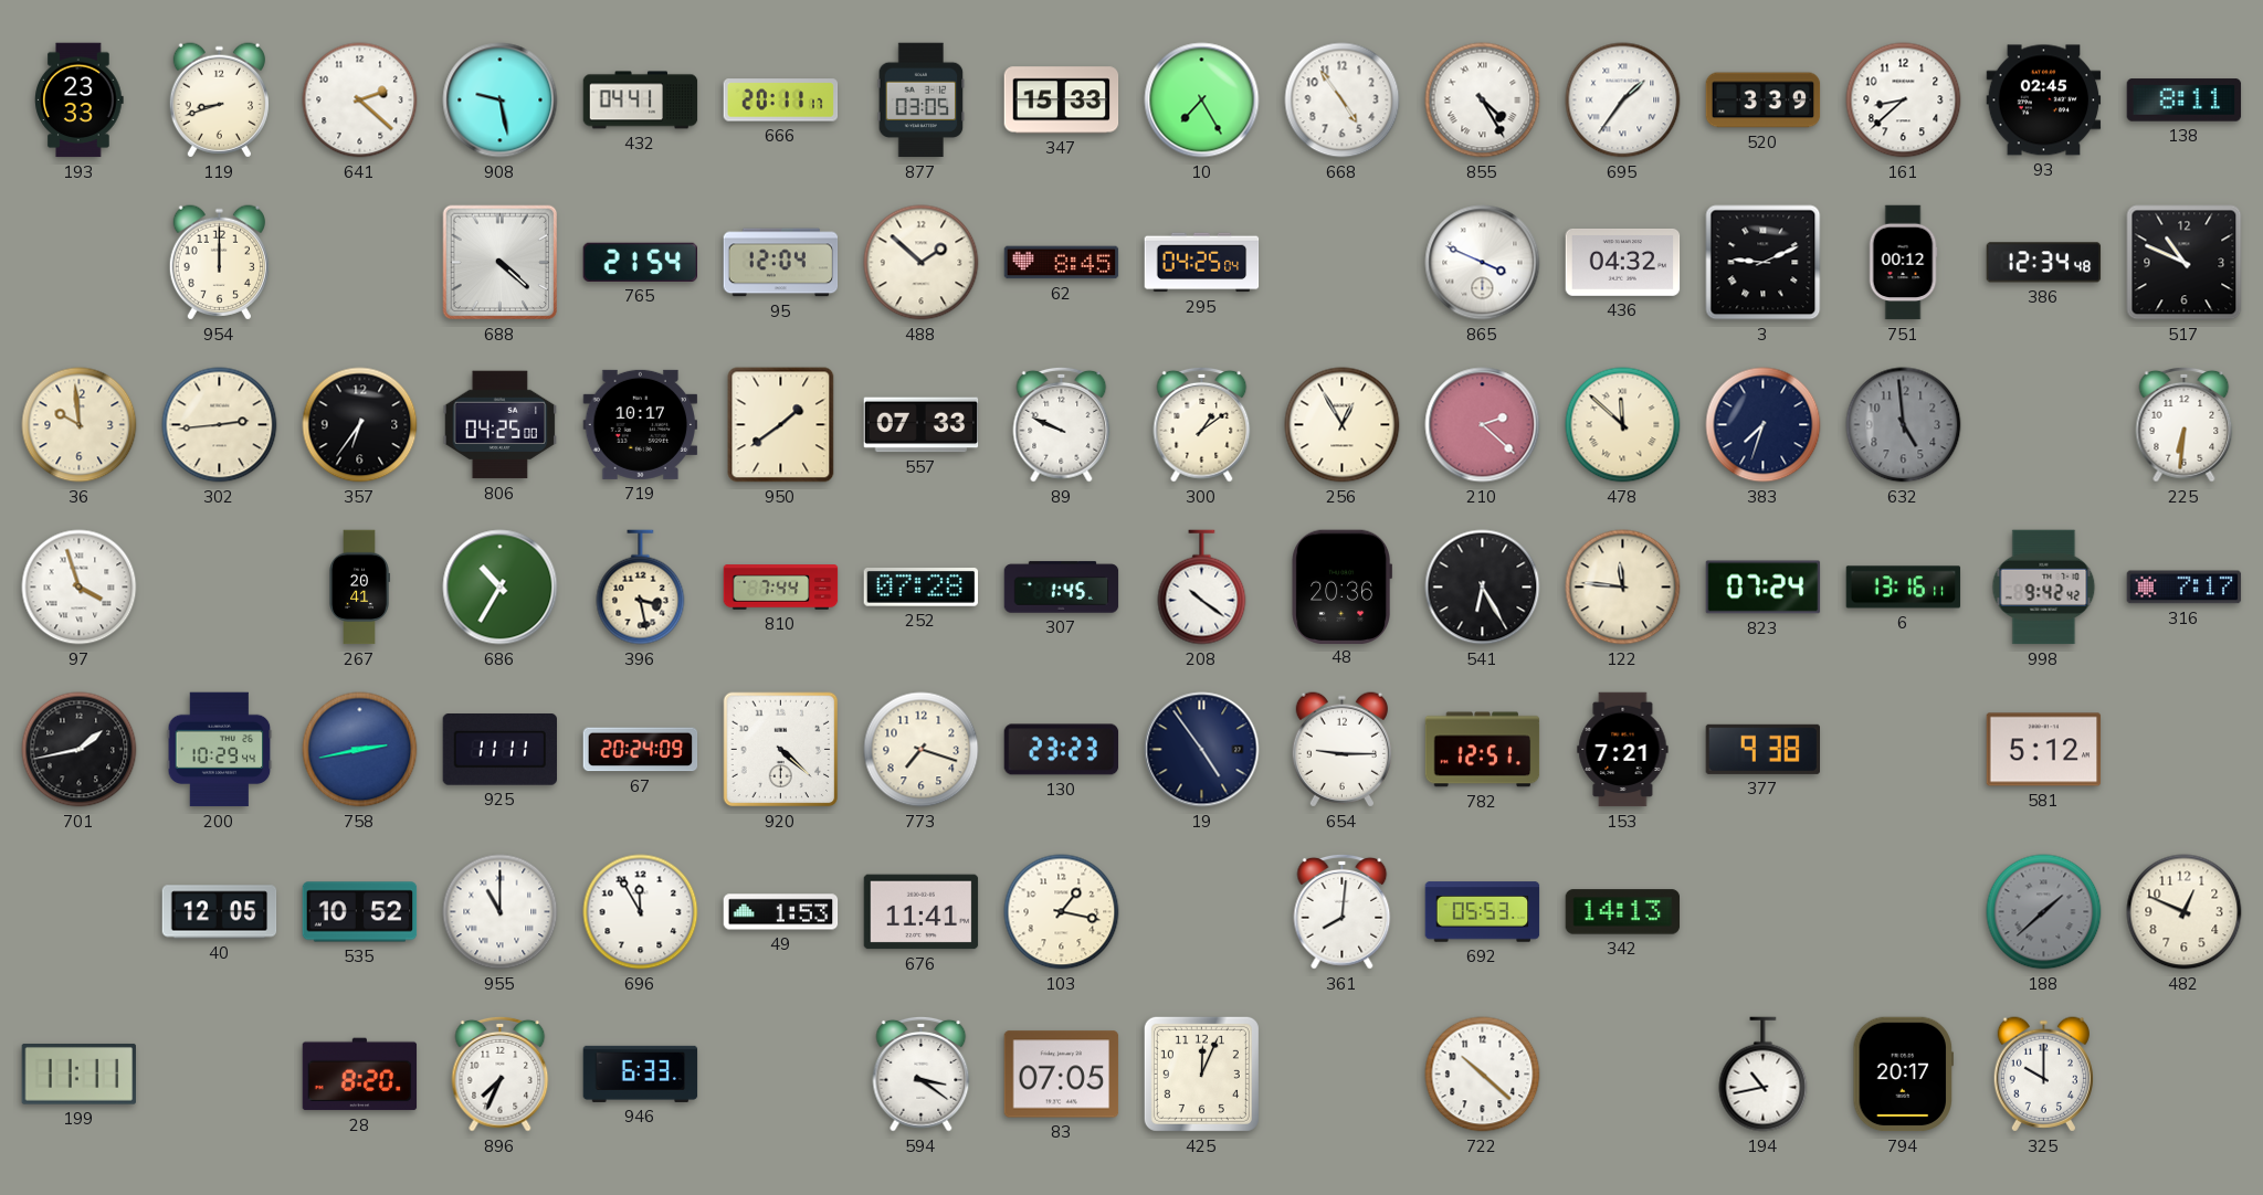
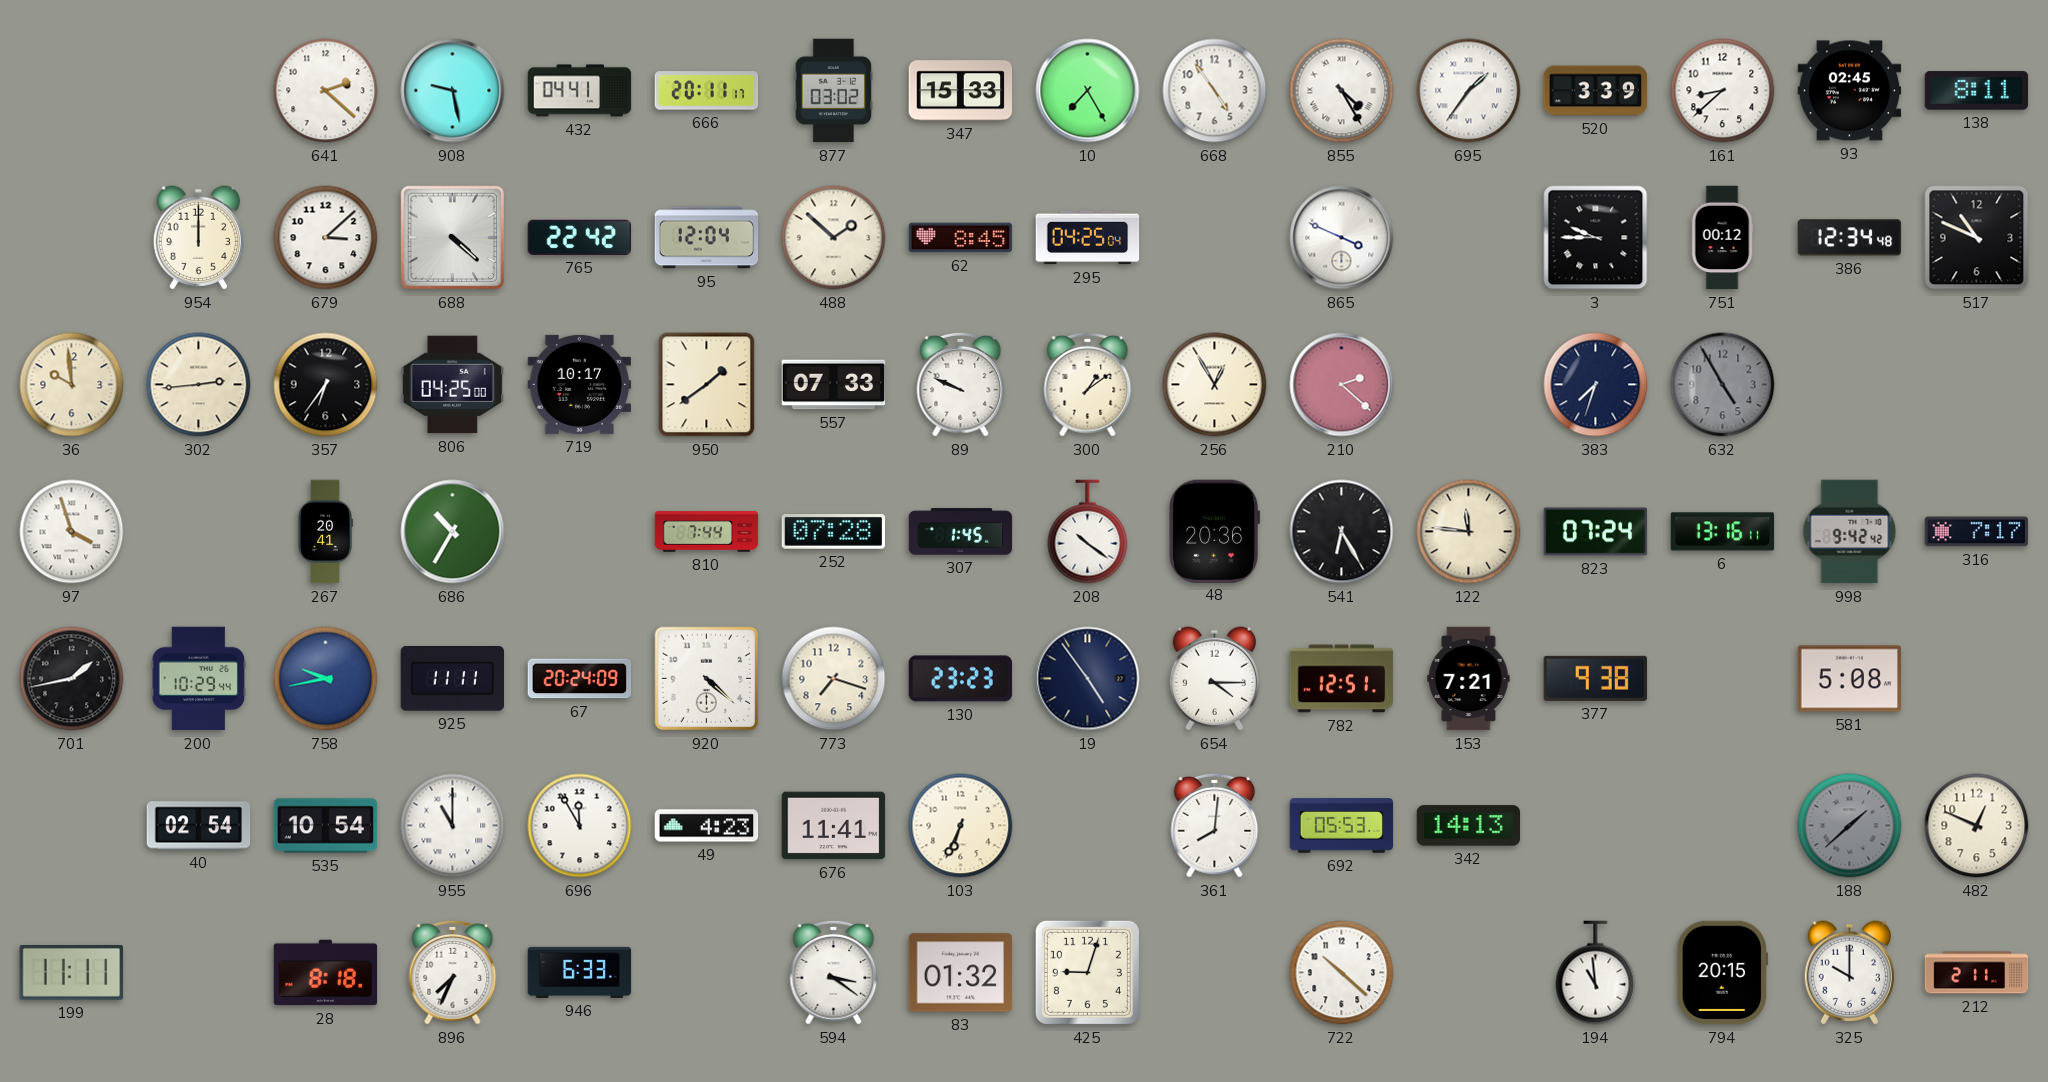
193: 23:33 -> none
119: 8:42 -> none
877: 03:05 -> 03:02
679: none -> 3:08
765: 21:54 -> 22:42
436: 04:32 -> none
3: 9:11 -> 9:45
478: 11:52 -> none
632: 4:59 -> 4:55
225: 6:31 -> none
396: 3:28 -> none
758: 2:43 -> 9:43
654: 9:15 -> 4:15
581: 5:12 -> 5:08
40: 12:05 -> 02:54
535: 10:52 -> 10:54
49: 1:53 -> 4:23
103: 1:17 -> 6:34
28: 8:20 -> 8:18
83: 07:05 -> 01:32
425: 12:04 -> 9:03
194: 10:43 -> 10:59
794: 20:17 -> 20:15
212: none -> 2:11
